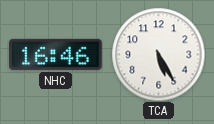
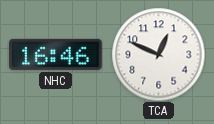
TCA: 5:25 -> 12:49
